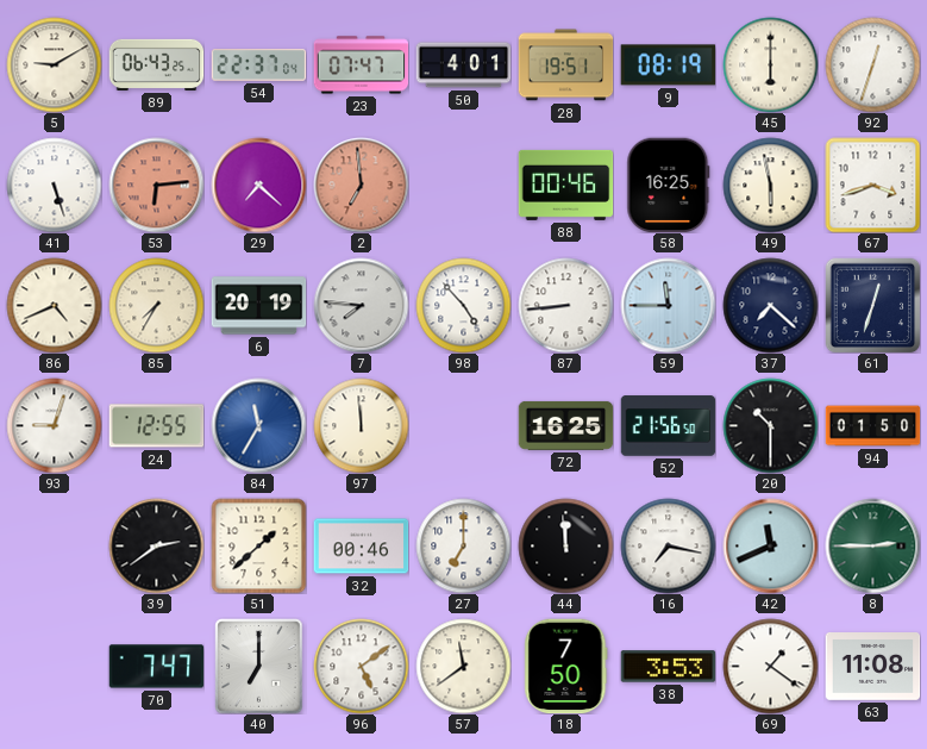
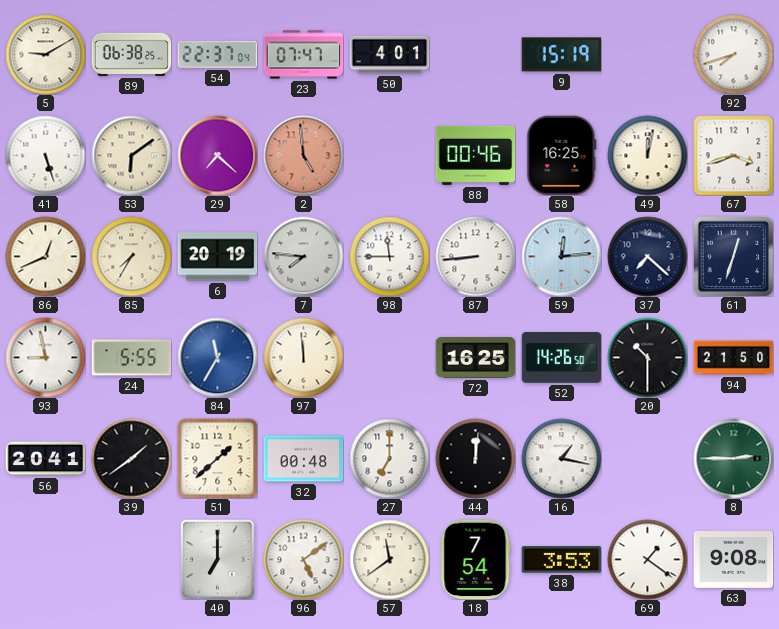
89: 06:43 -> 06:38
28: 19:51 -> none
9: 08:19 -> 15:19
45: 6:00 -> none
92: 12:33 -> 7:42
53: 6:14 -> 6:09
53 dial: salmon -> cream
2: 6:59 -> 4:59
49: 5:58 -> 12:02
86: 4:41 -> 12:41
98: 4:53 -> 11:45
59: 11:45 -> 12:14
93: 9:03 -> 8:58
24: 12:55 -> 5:55
52: 21:56 -> 14:26
94: 01:50 -> 21:50
56: none -> 20:41
39: 2:39 -> 1:39
32: 00:46 -> 00:48
44: 11:59 -> 12:01
16: 7:17 -> 1:17
42: 11:41 -> none
70: 7:47 -> none
18: 7:50 -> 7:54
63: 11:08 -> 9:08
